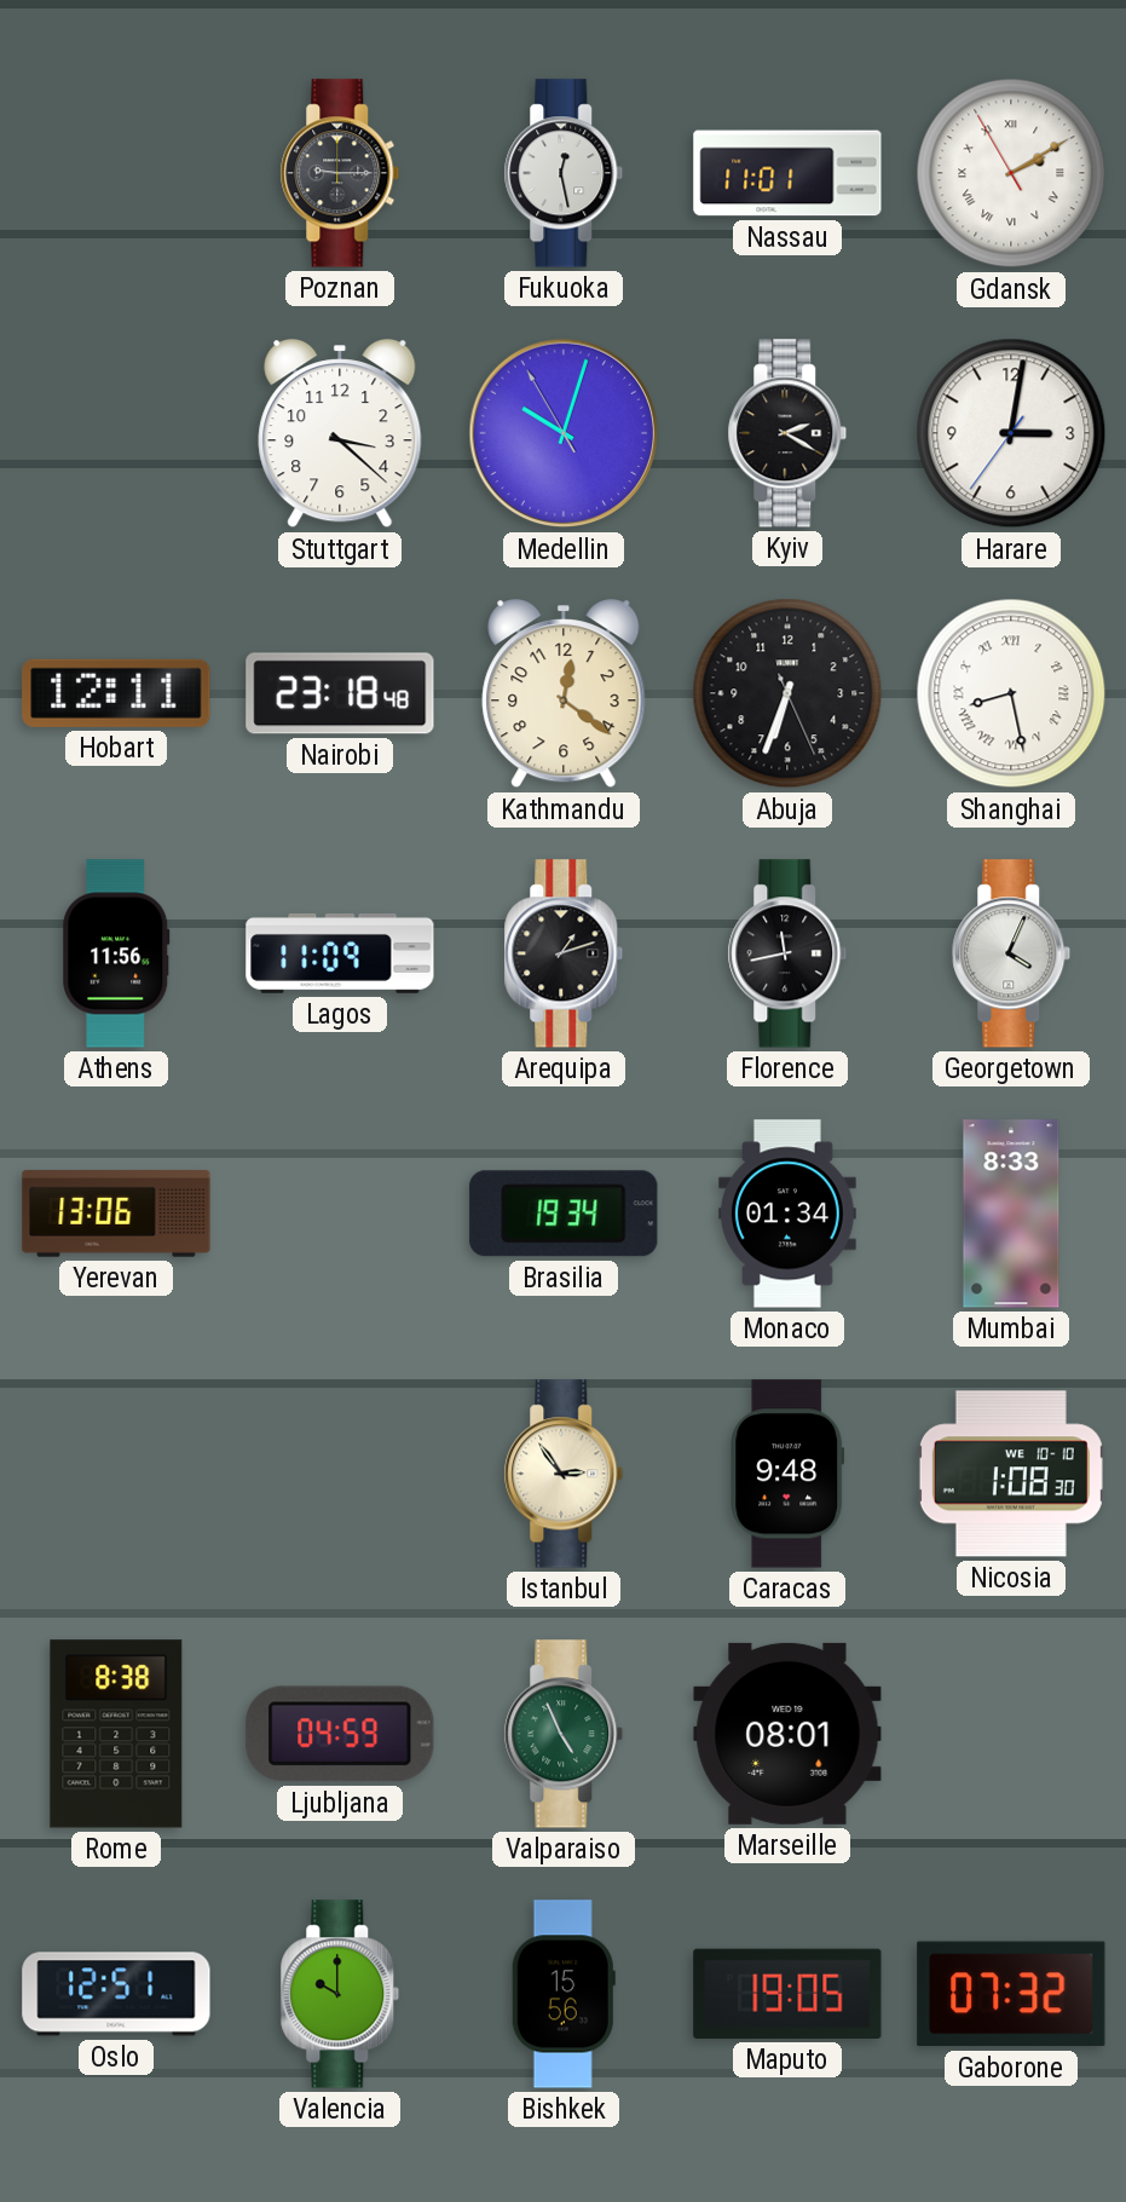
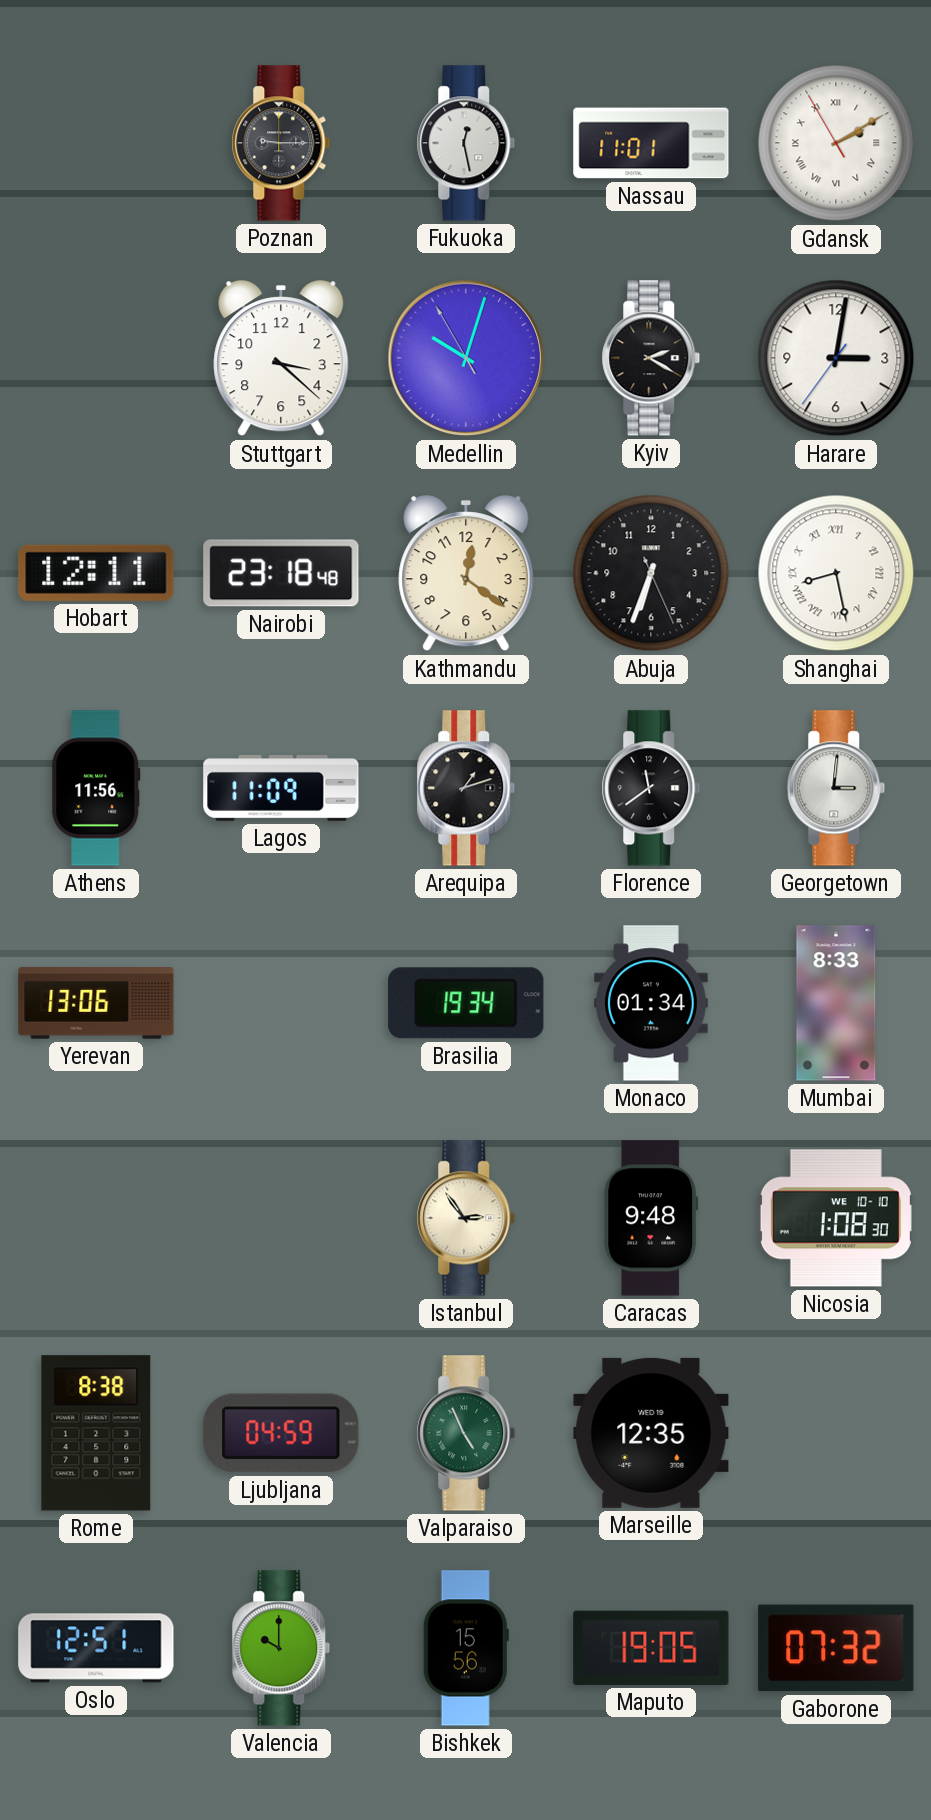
Florence: 11:43 -> 11:39
Georgetown: 4:04 -> 3:01
Marseille: 08:01 -> 12:35
